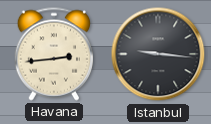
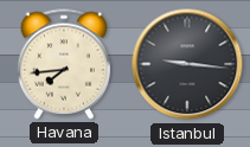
Havana: 2:44 -> 7:44
